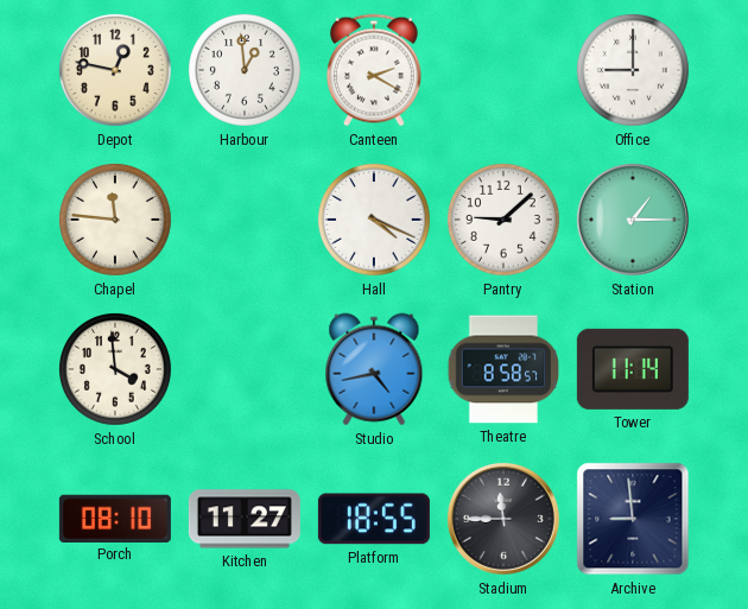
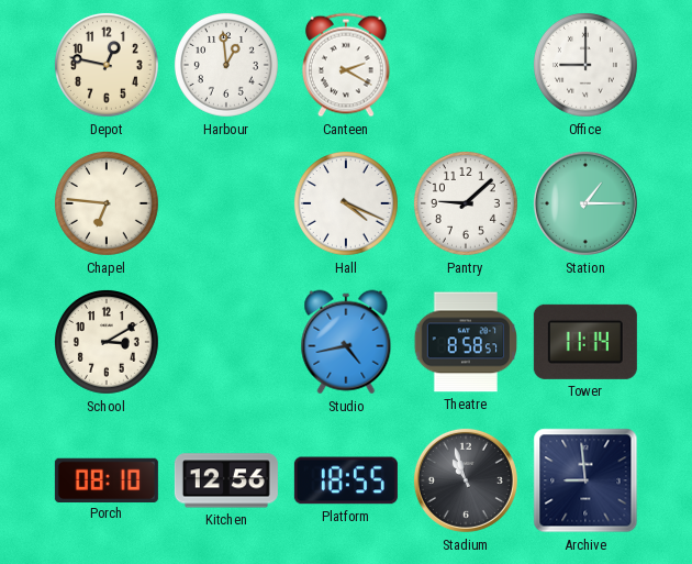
Chapel: 11:46 -> 6:46
School: 3:59 -> 3:10
Kitchen: 11:27 -> 12:56
Stadium: 11:45 -> 10:57
